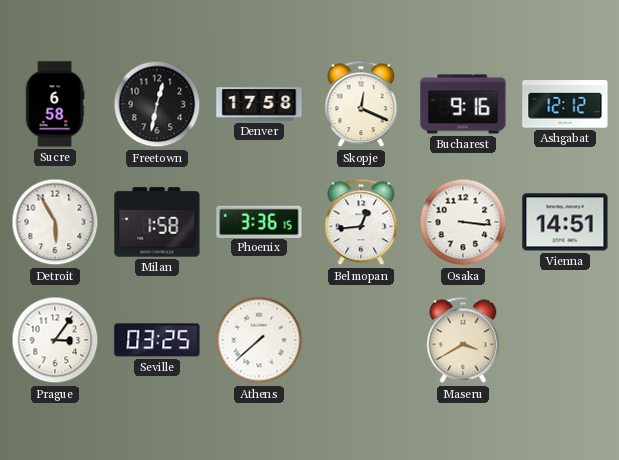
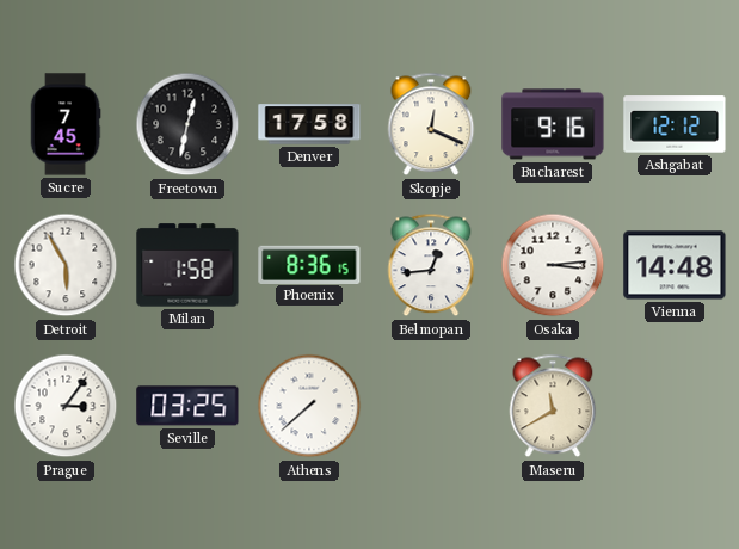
Sucre: 6:58 -> 7:45
Phoenix: 3:36 -> 8:36
Osaka: 3:16 -> 3:14
Vienna: 14:51 -> 14:48
Maseru: 3:40 -> 11:40
